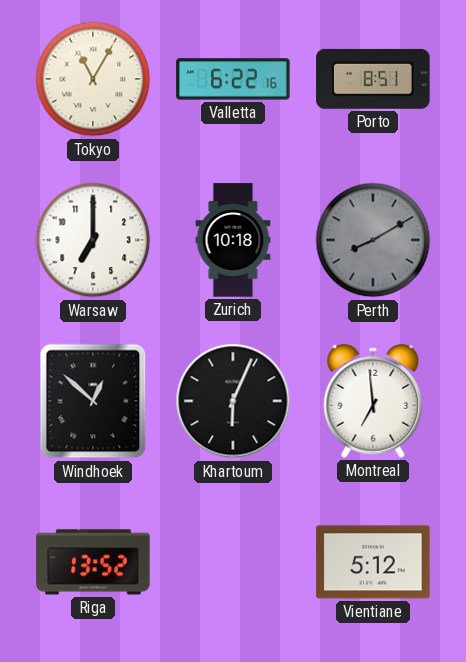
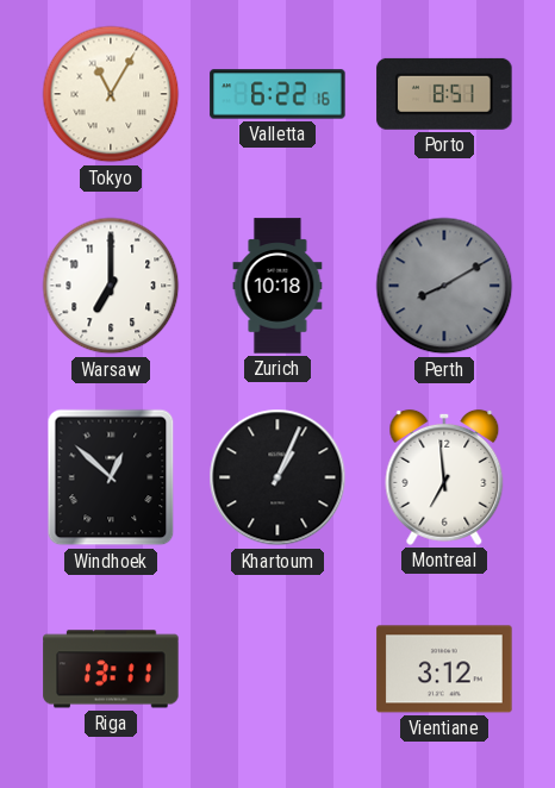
Khartoum: 6:04 -> 1:04
Riga: 13:52 -> 13:11
Vientiane: 5:12 -> 3:12
